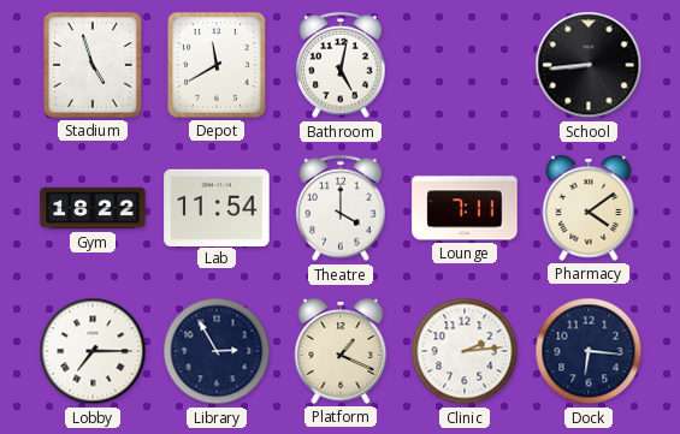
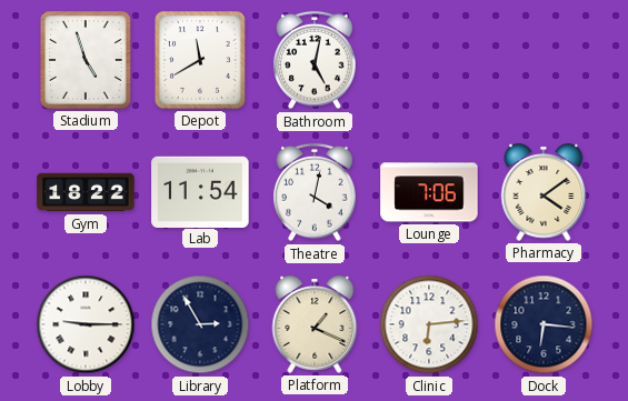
School: 8:44 -> none
Theatre: 4:00 -> 4:02
Lounge: 7:11 -> 7:06
Lobby: 7:15 -> 9:15
Clinic: 2:14 -> 6:14
